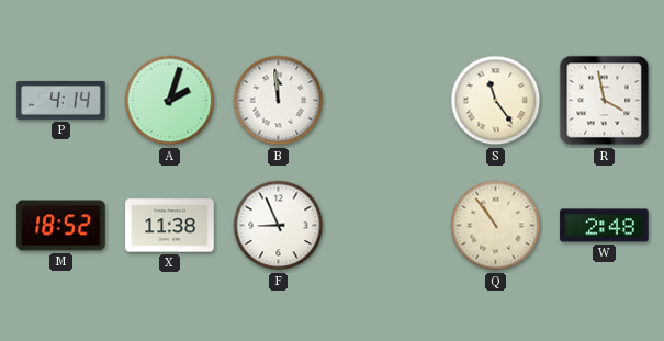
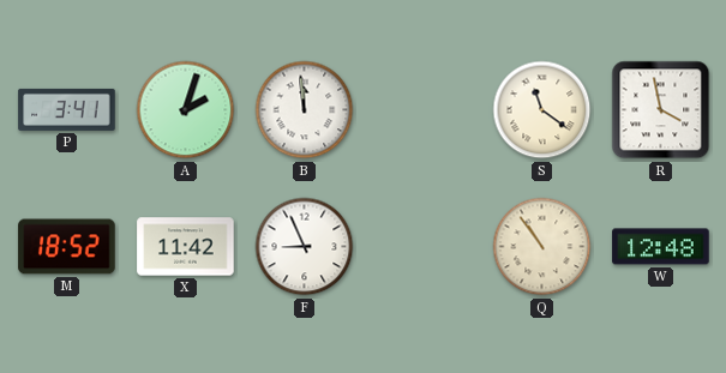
P: 4:14 -> 3:41
S: 11:24 -> 11:21
X: 11:38 -> 11:42
W: 2:48 -> 12:48
